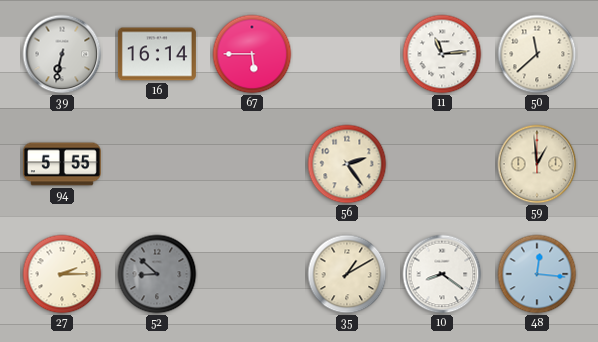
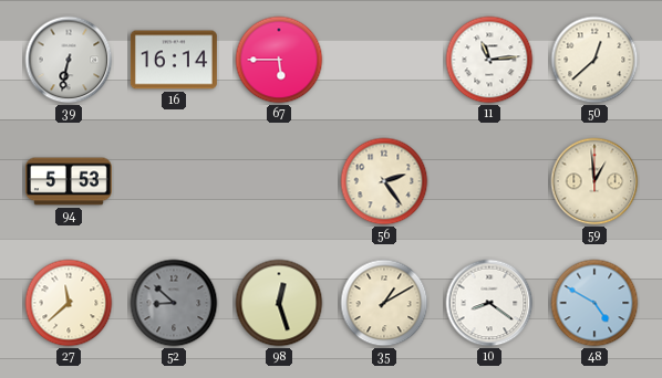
50: 11:38 -> 12:38
94: 5:55 -> 5:53
27: 2:15 -> 11:38
98: none -> 12:27
48: 12:16 -> 4:50
